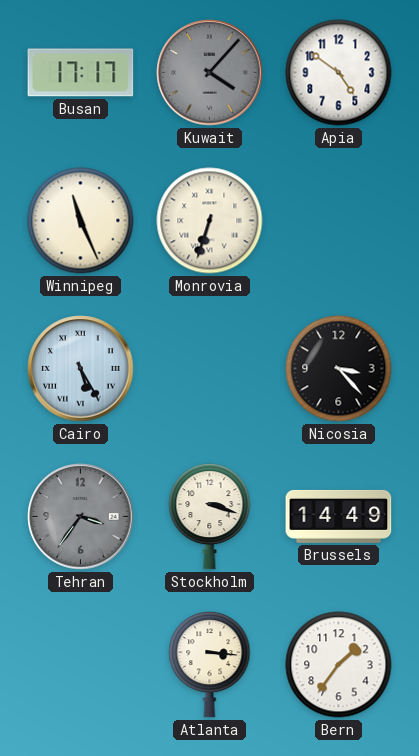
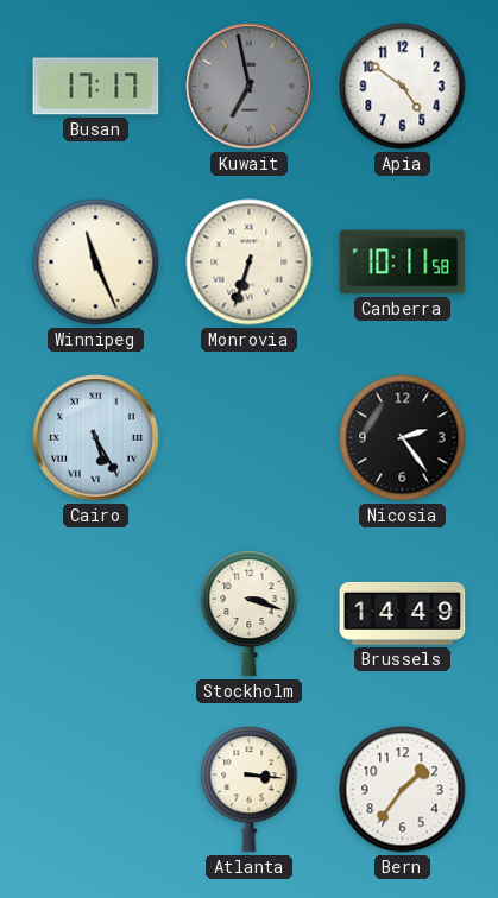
Kuwait: 4:07 -> 6:58
Canberra: none -> 10:11
Nicosia: 3:23 -> 2:24
Tehran: 3:36 -> none
